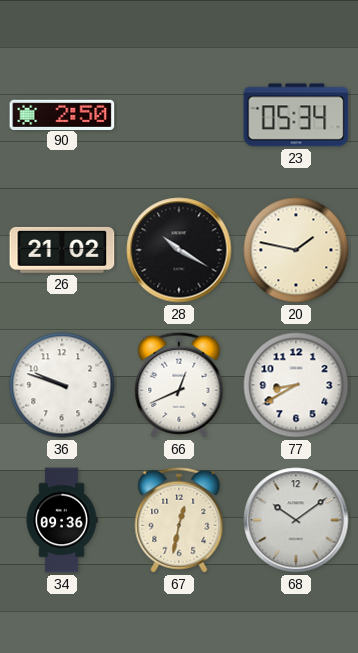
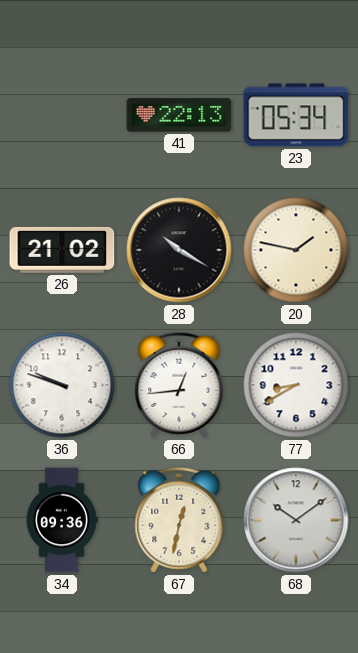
90: 2:50 -> none
41: none -> 22:13
66: 12:41 -> 12:44
